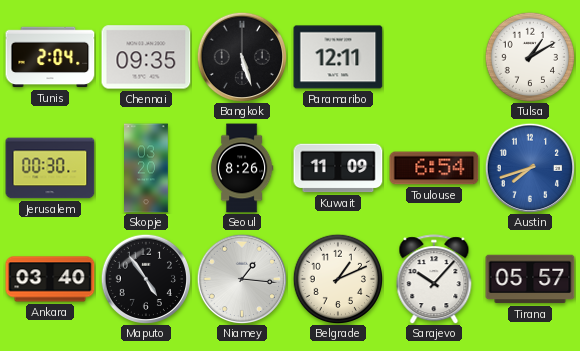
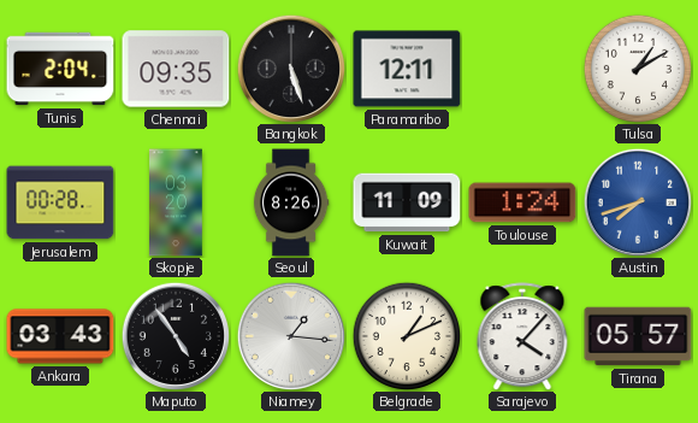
Jerusalem: 00:30 -> 00:28
Toulouse: 6:54 -> 1:24
Ankara: 03:40 -> 03:43
Sarajevo: 10:07 -> 4:07
